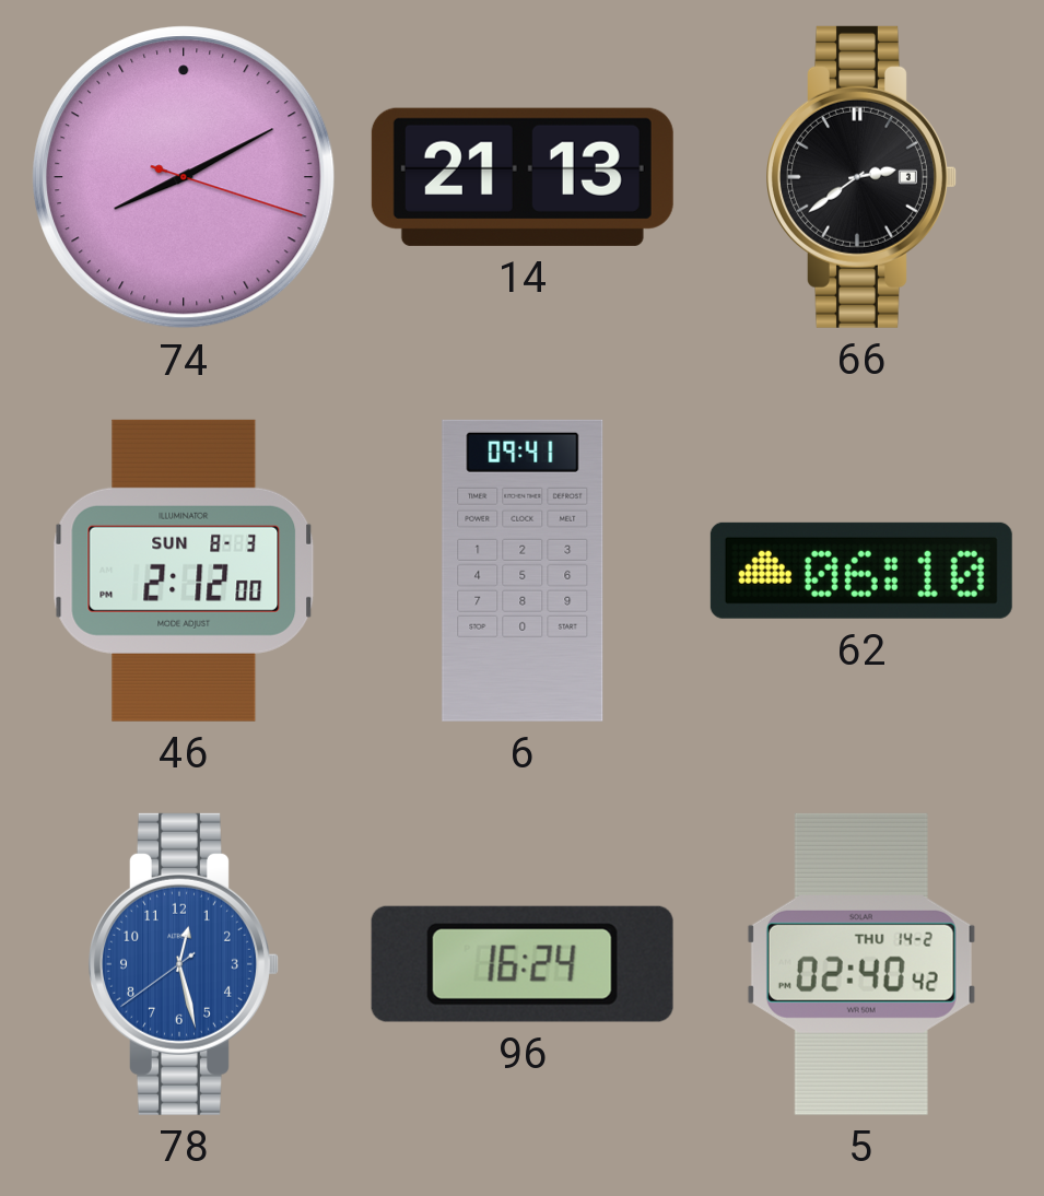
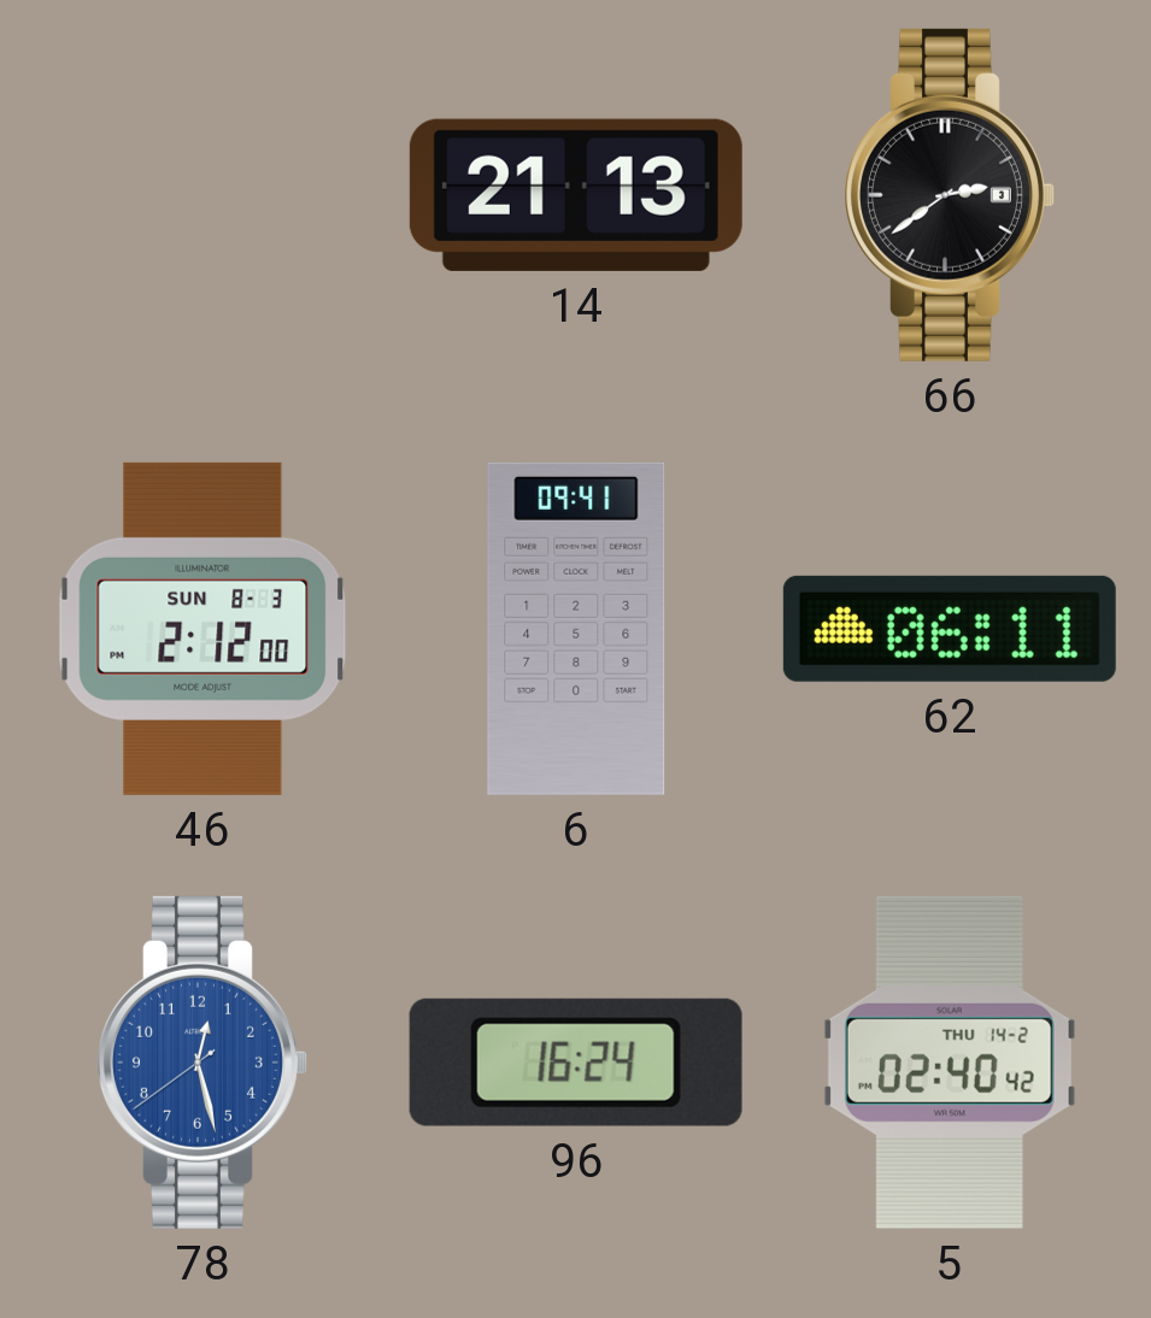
74: 8:10 -> none
62: 06:10 -> 06:11
